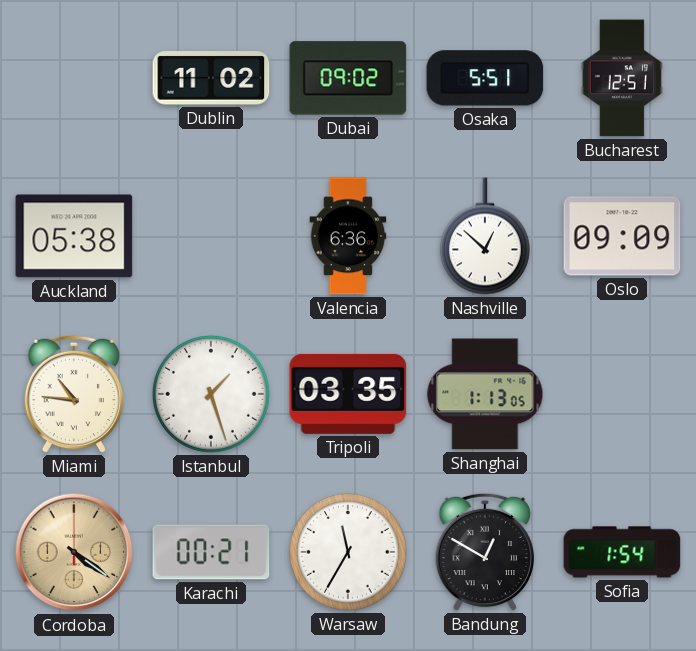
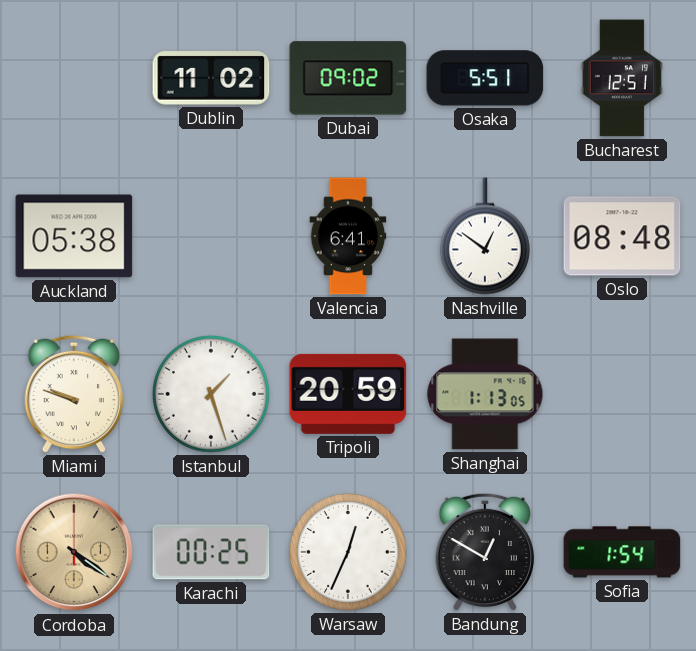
Valencia: 6:36 -> 6:41
Nashville: 12:52 -> 12:51
Oslo: 09:09 -> 08:48
Miami: 10:46 -> 9:48
Tripoli: 03:35 -> 20:59
Karachi: 00:21 -> 00:25
Warsaw: 11:35 -> 12:34
